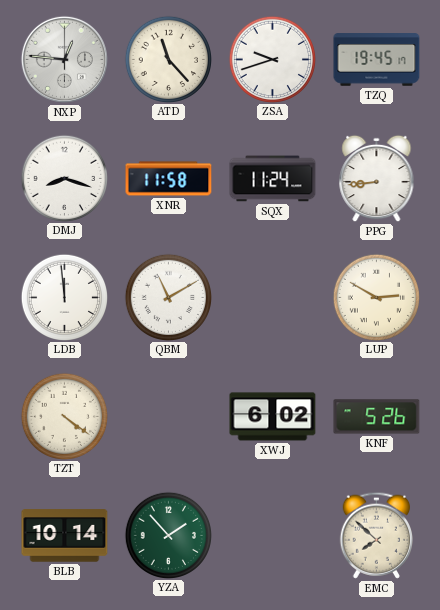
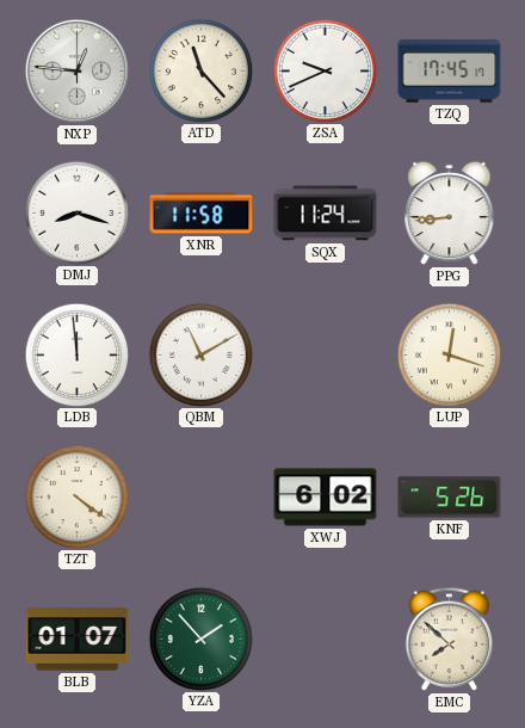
ZSA: 9:42 -> 9:41
TZQ: 19:45 -> 17:45
LUP: 2:50 -> 12:18
BLB: 10:14 -> 01:07
